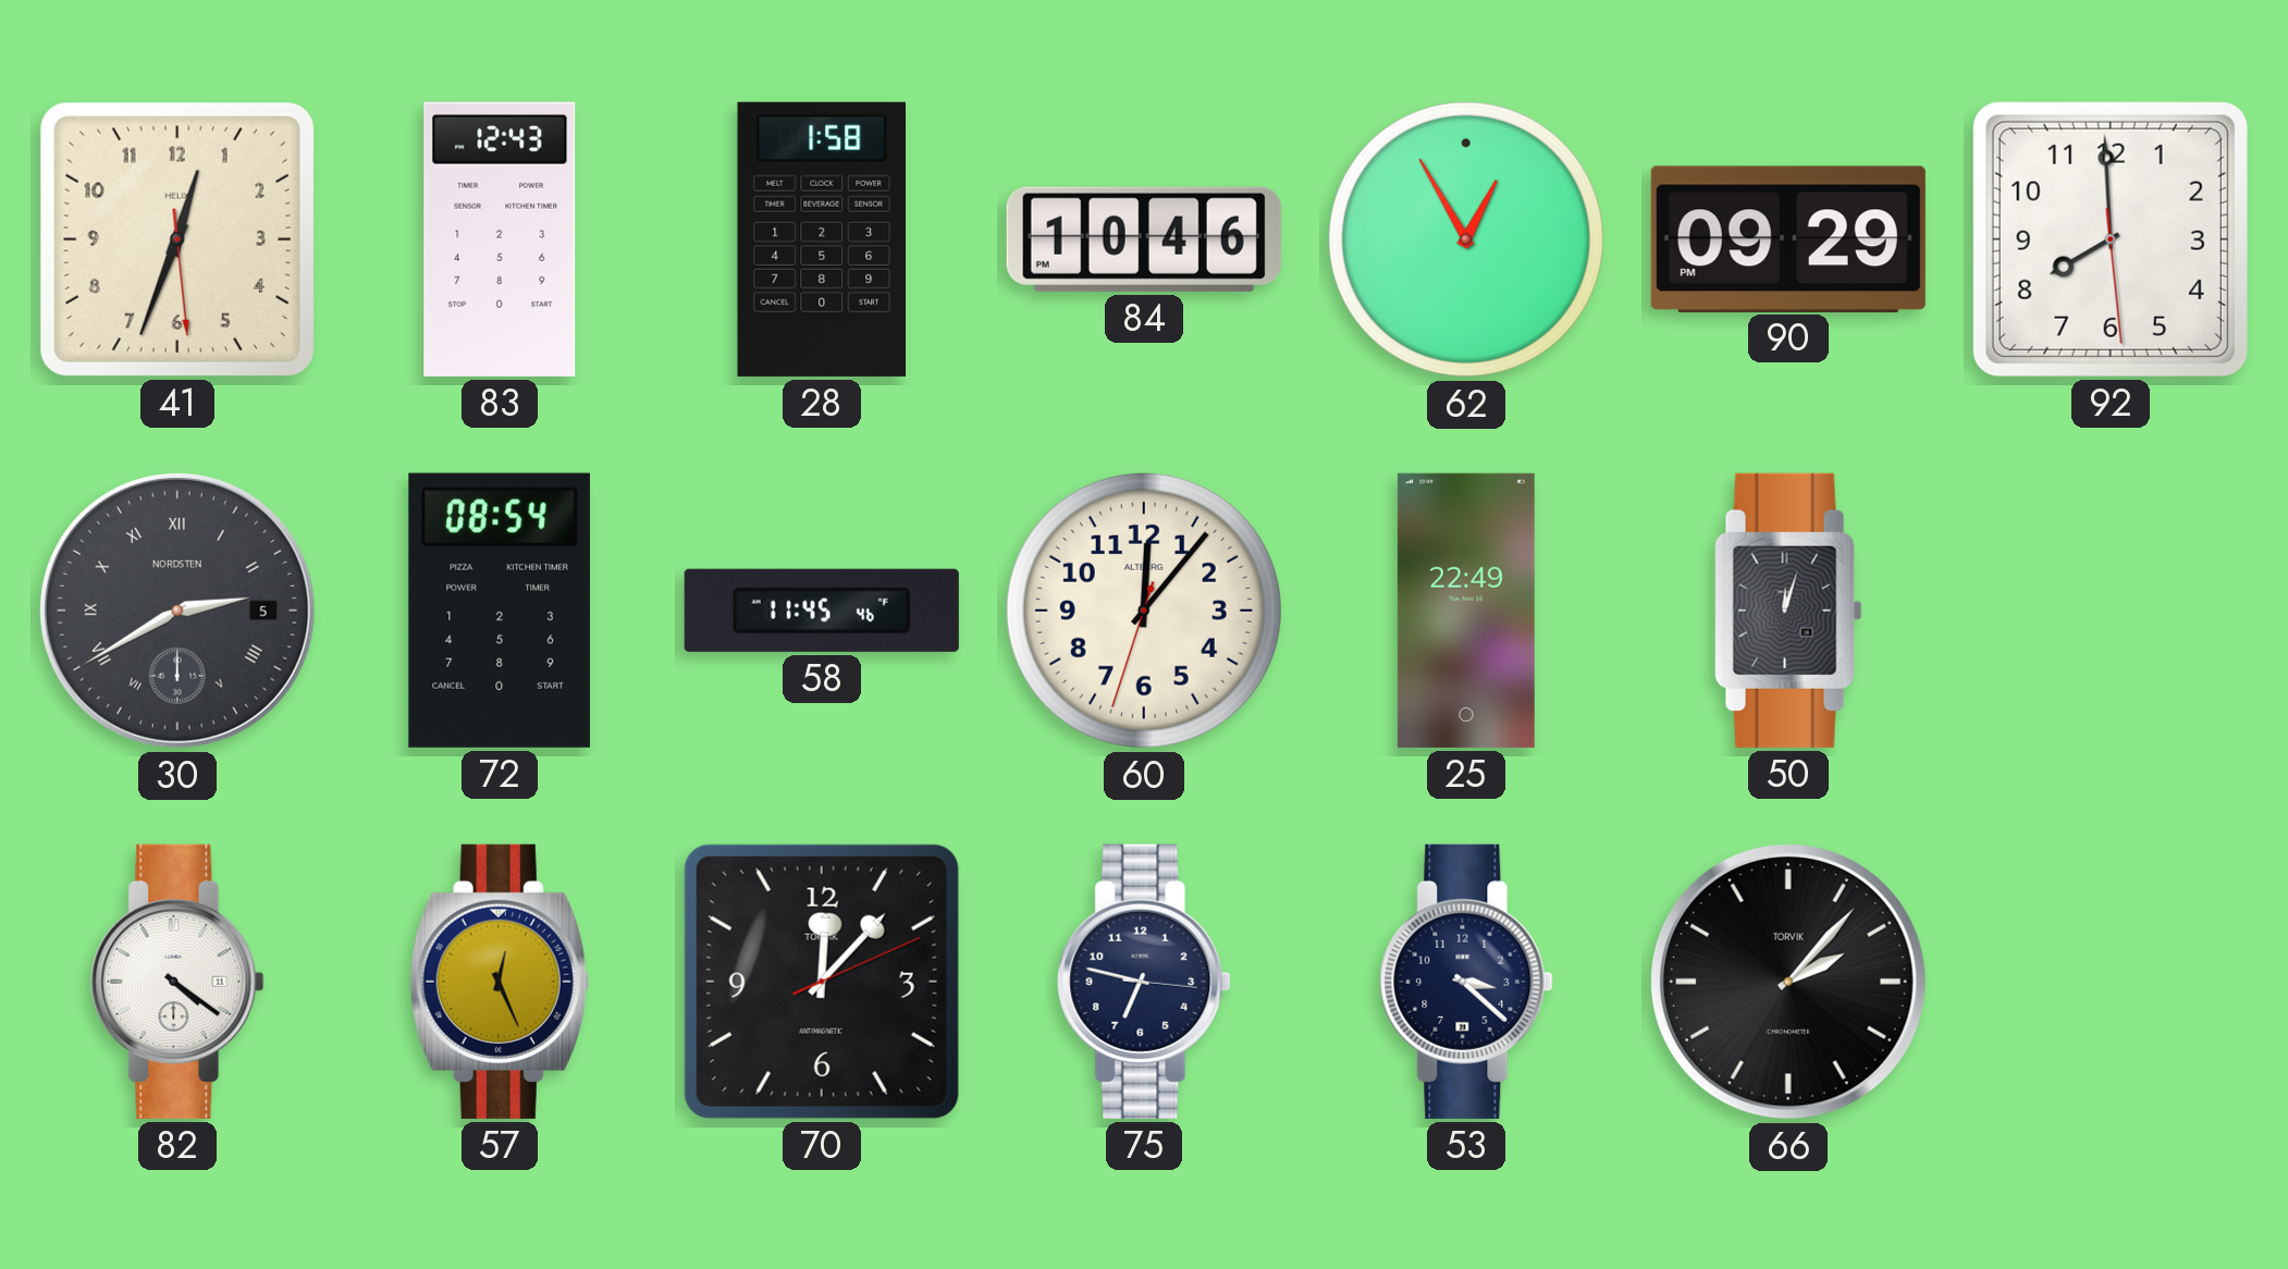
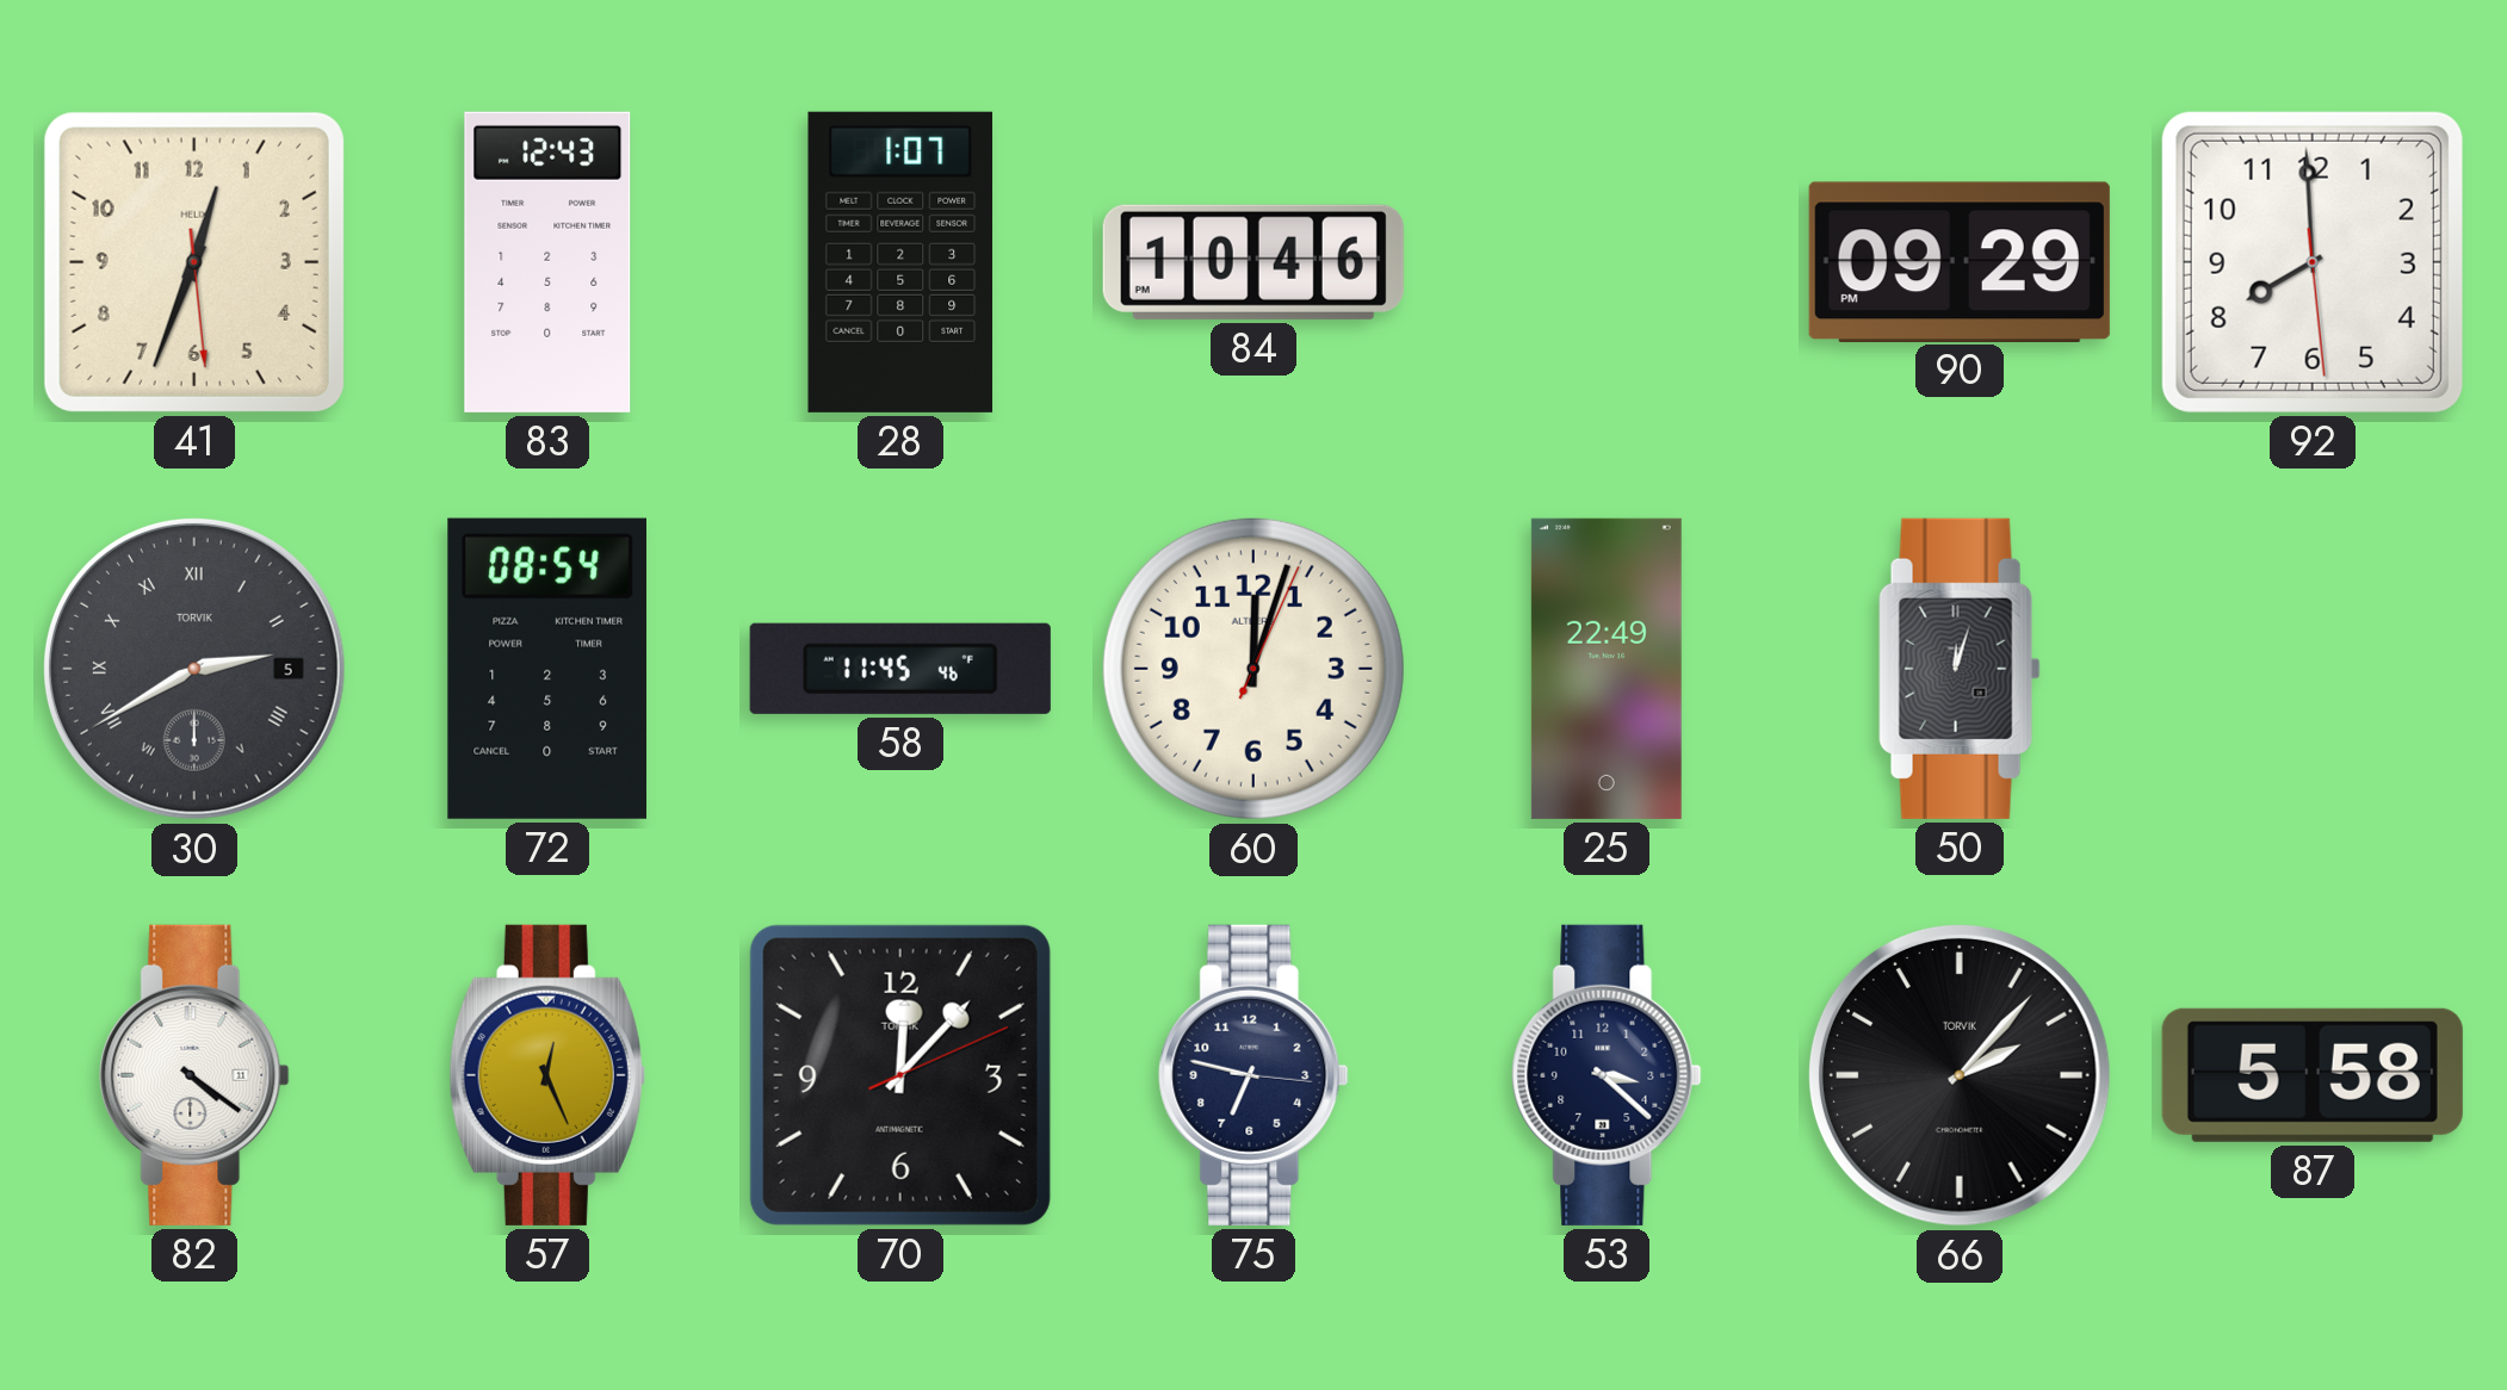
28: 1:58 -> 1:07
62: 12:55 -> none
30 brand: NORDSTEN -> TORVIK
60: 12:06 -> 12:03
87: none -> 5:58
